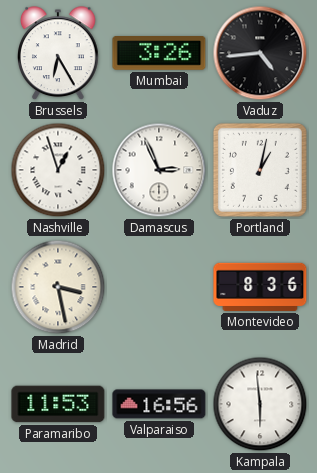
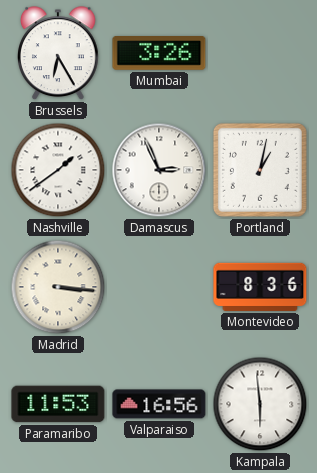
Vaduz: 4:44 -> none
Nashville: 12:57 -> 1:39
Madrid: 3:28 -> 3:16
